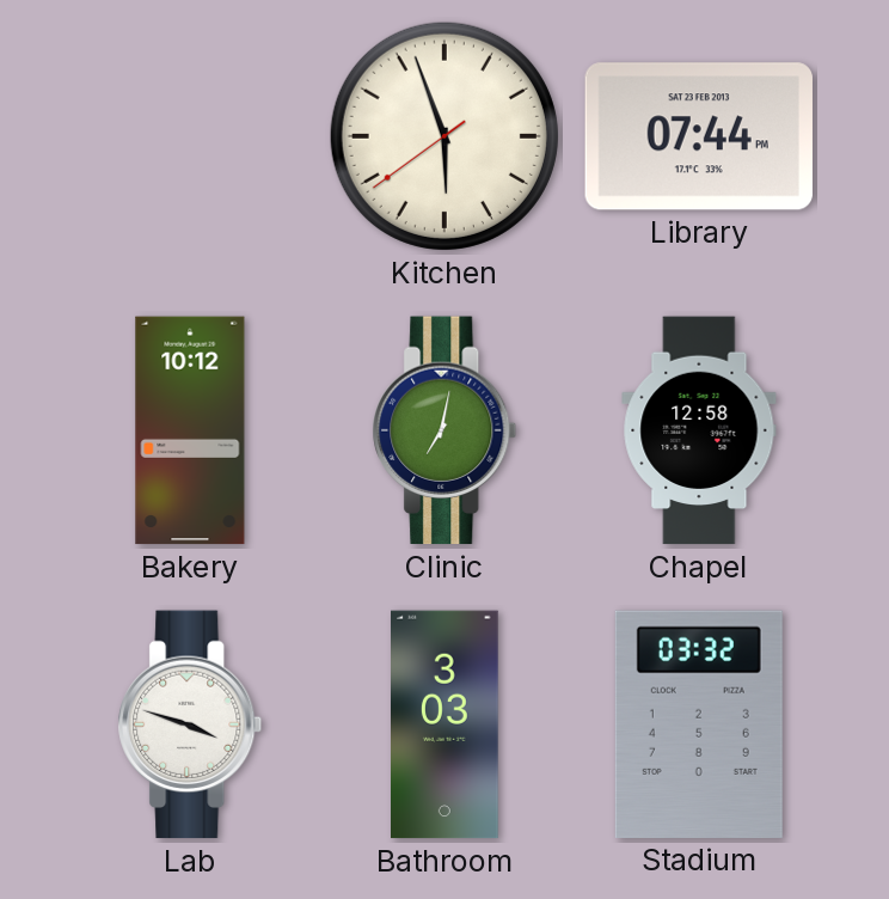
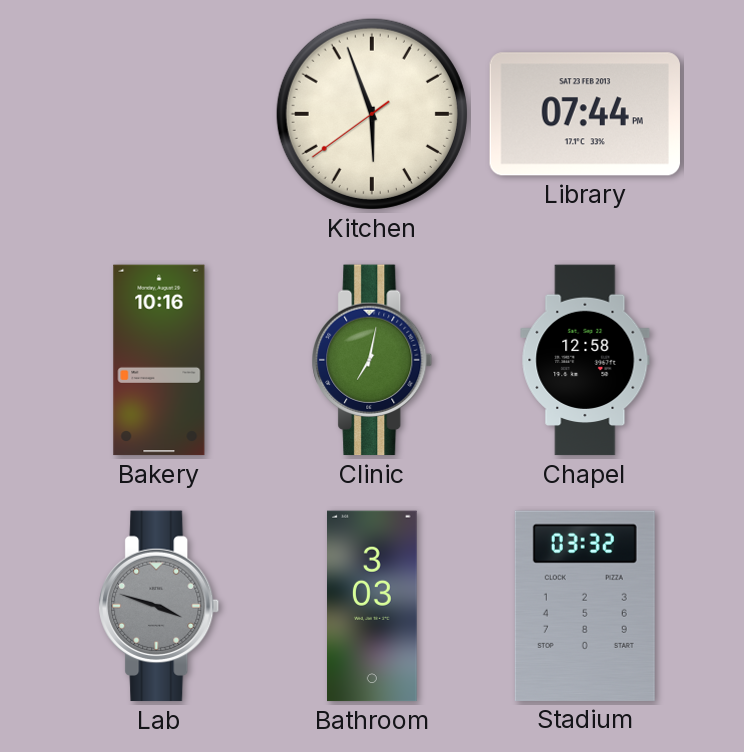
Bakery: 10:12 -> 10:16
Lab dial: white -> grey
